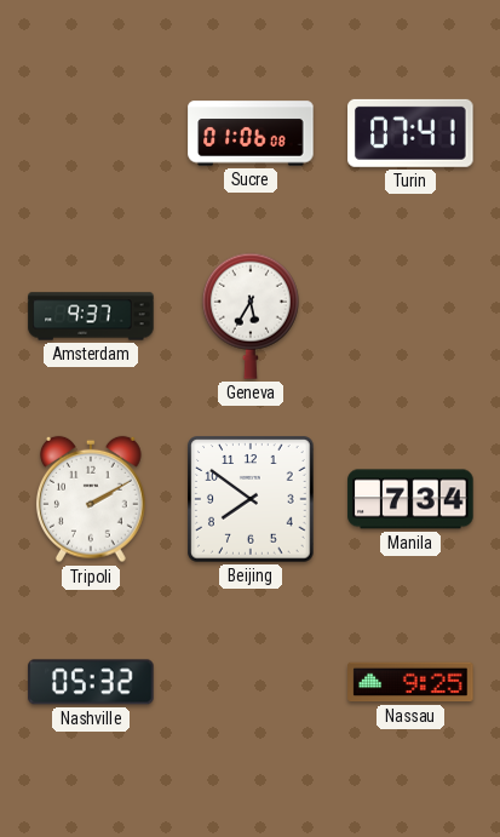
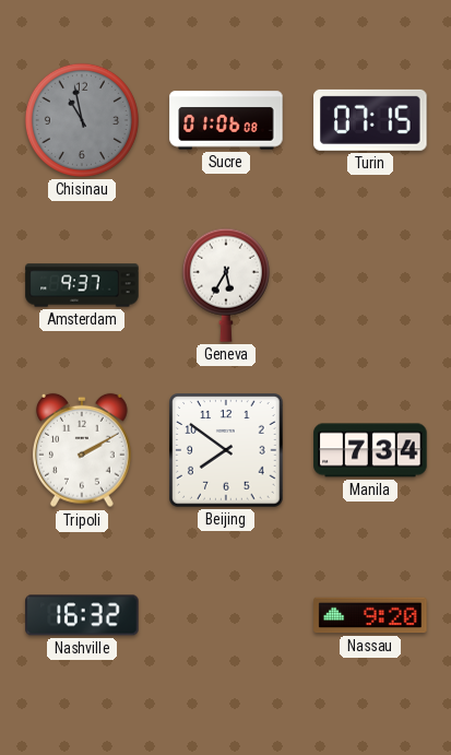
Chisinau: none -> 10:58
Turin: 07:41 -> 07:15
Nashville: 05:32 -> 16:32
Nassau: 9:25 -> 9:20
